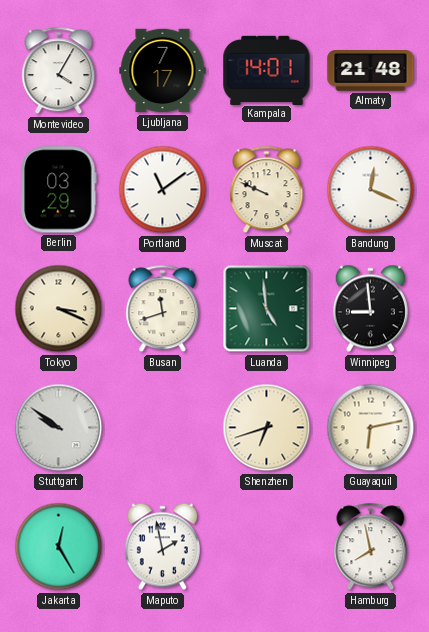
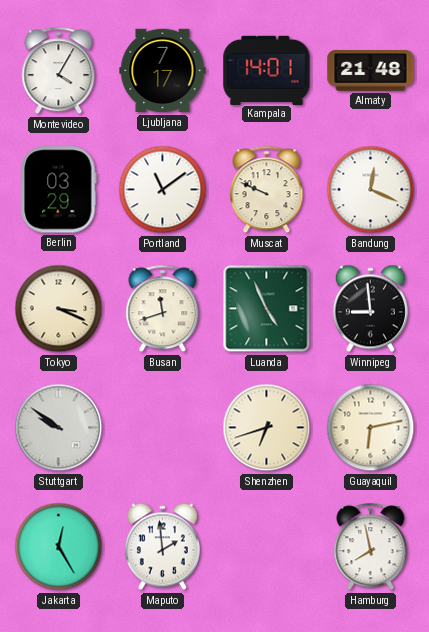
Luanda: 4:59 -> 4:56
Maputo: 1:58 -> 1:59
